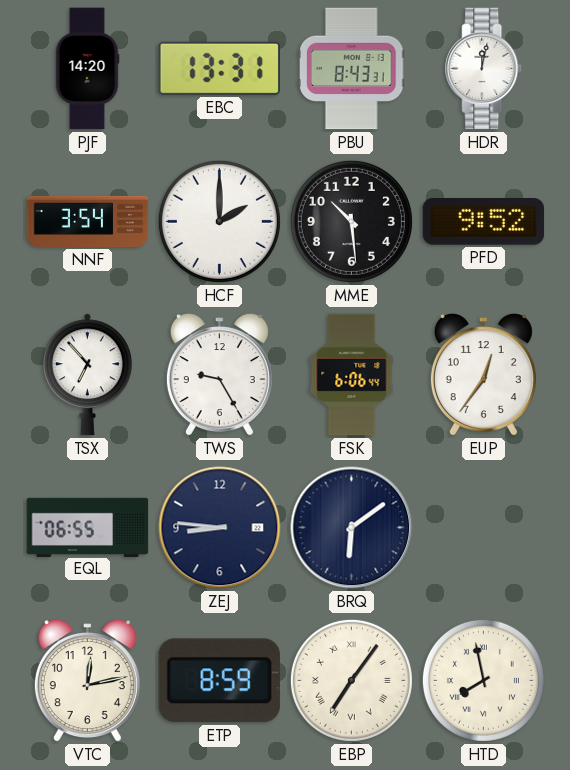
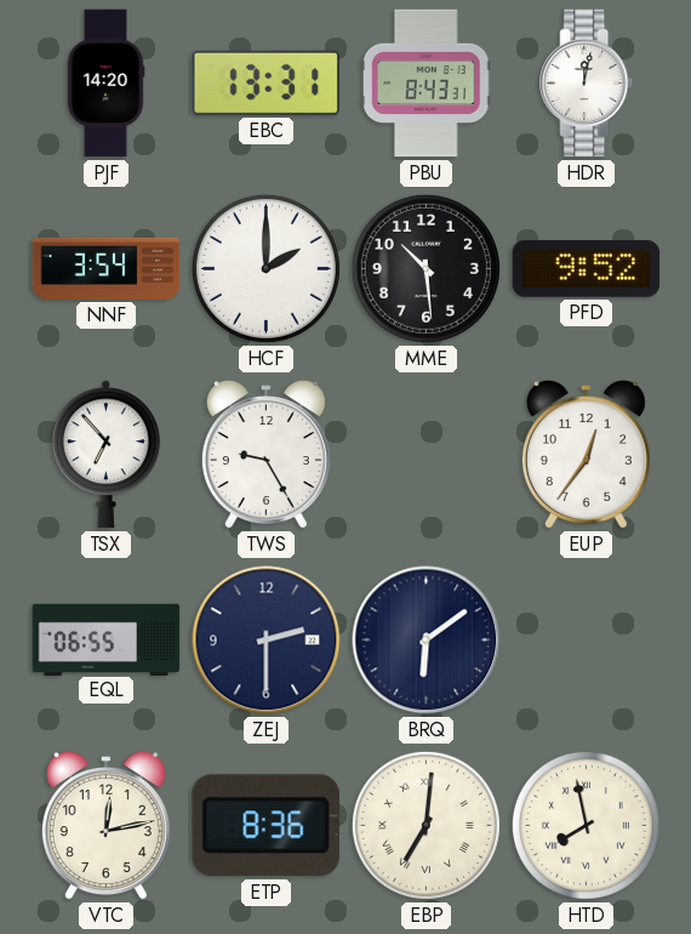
FSK: 6:06 -> none
ZEJ: 8:46 -> 2:30
ETP: 8:59 -> 8:36
EBP: 7:06 -> 7:01
